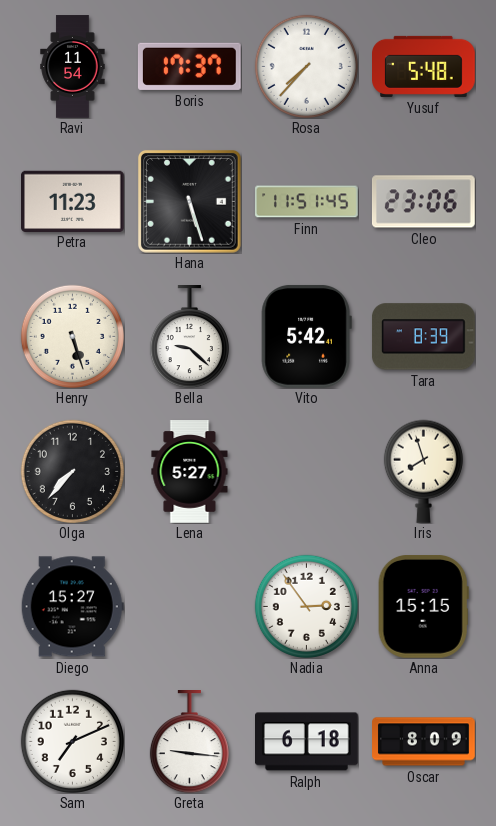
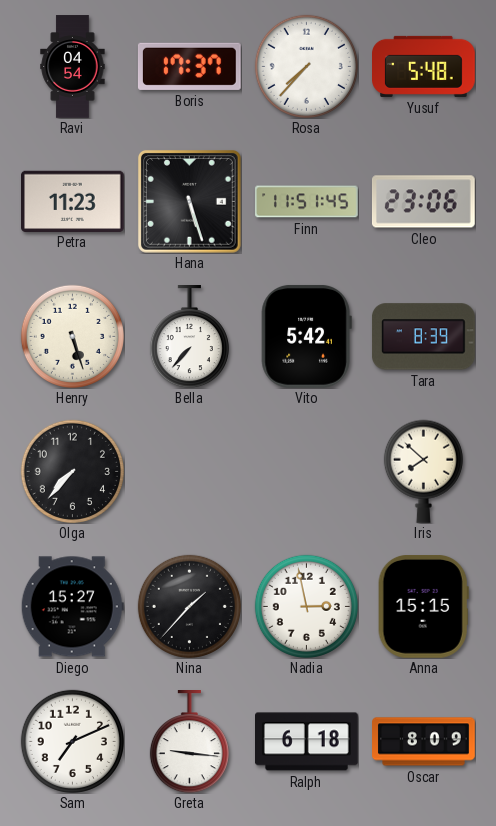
Ravi: 11:54 -> 04:54
Bella: 9:22 -> 7:37
Lena: 5:27 -> none
Iris: 7:57 -> 7:52
Nina: none -> 1:37
Nadia: 2:54 -> 2:58
